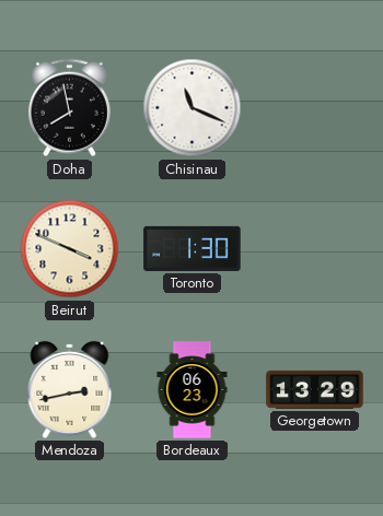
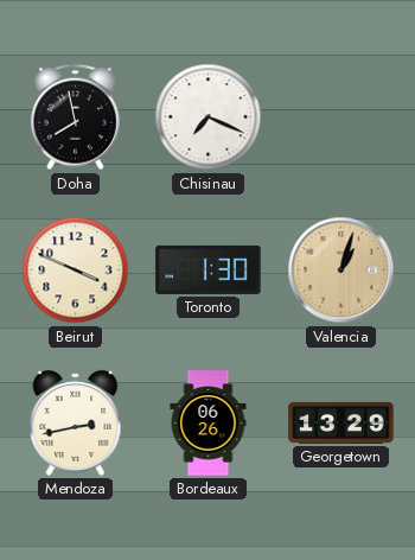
Chisinau: 11:19 -> 7:19
Valencia: none -> 1:03
Bordeaux: 06:23 -> 06:26
